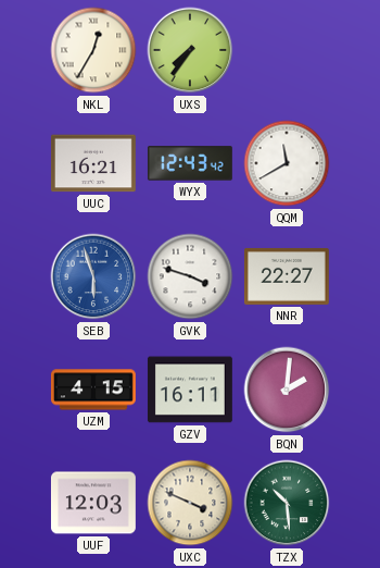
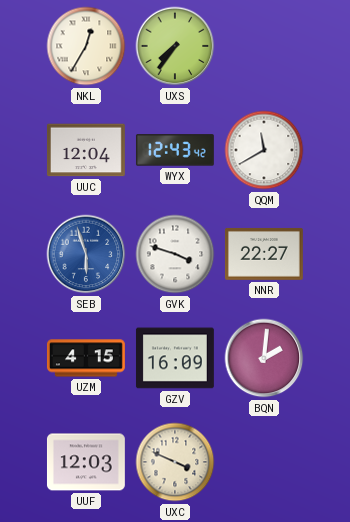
UUC: 16:21 -> 12:04
GZV: 16:11 -> 16:09
TZX: 10:29 -> none
